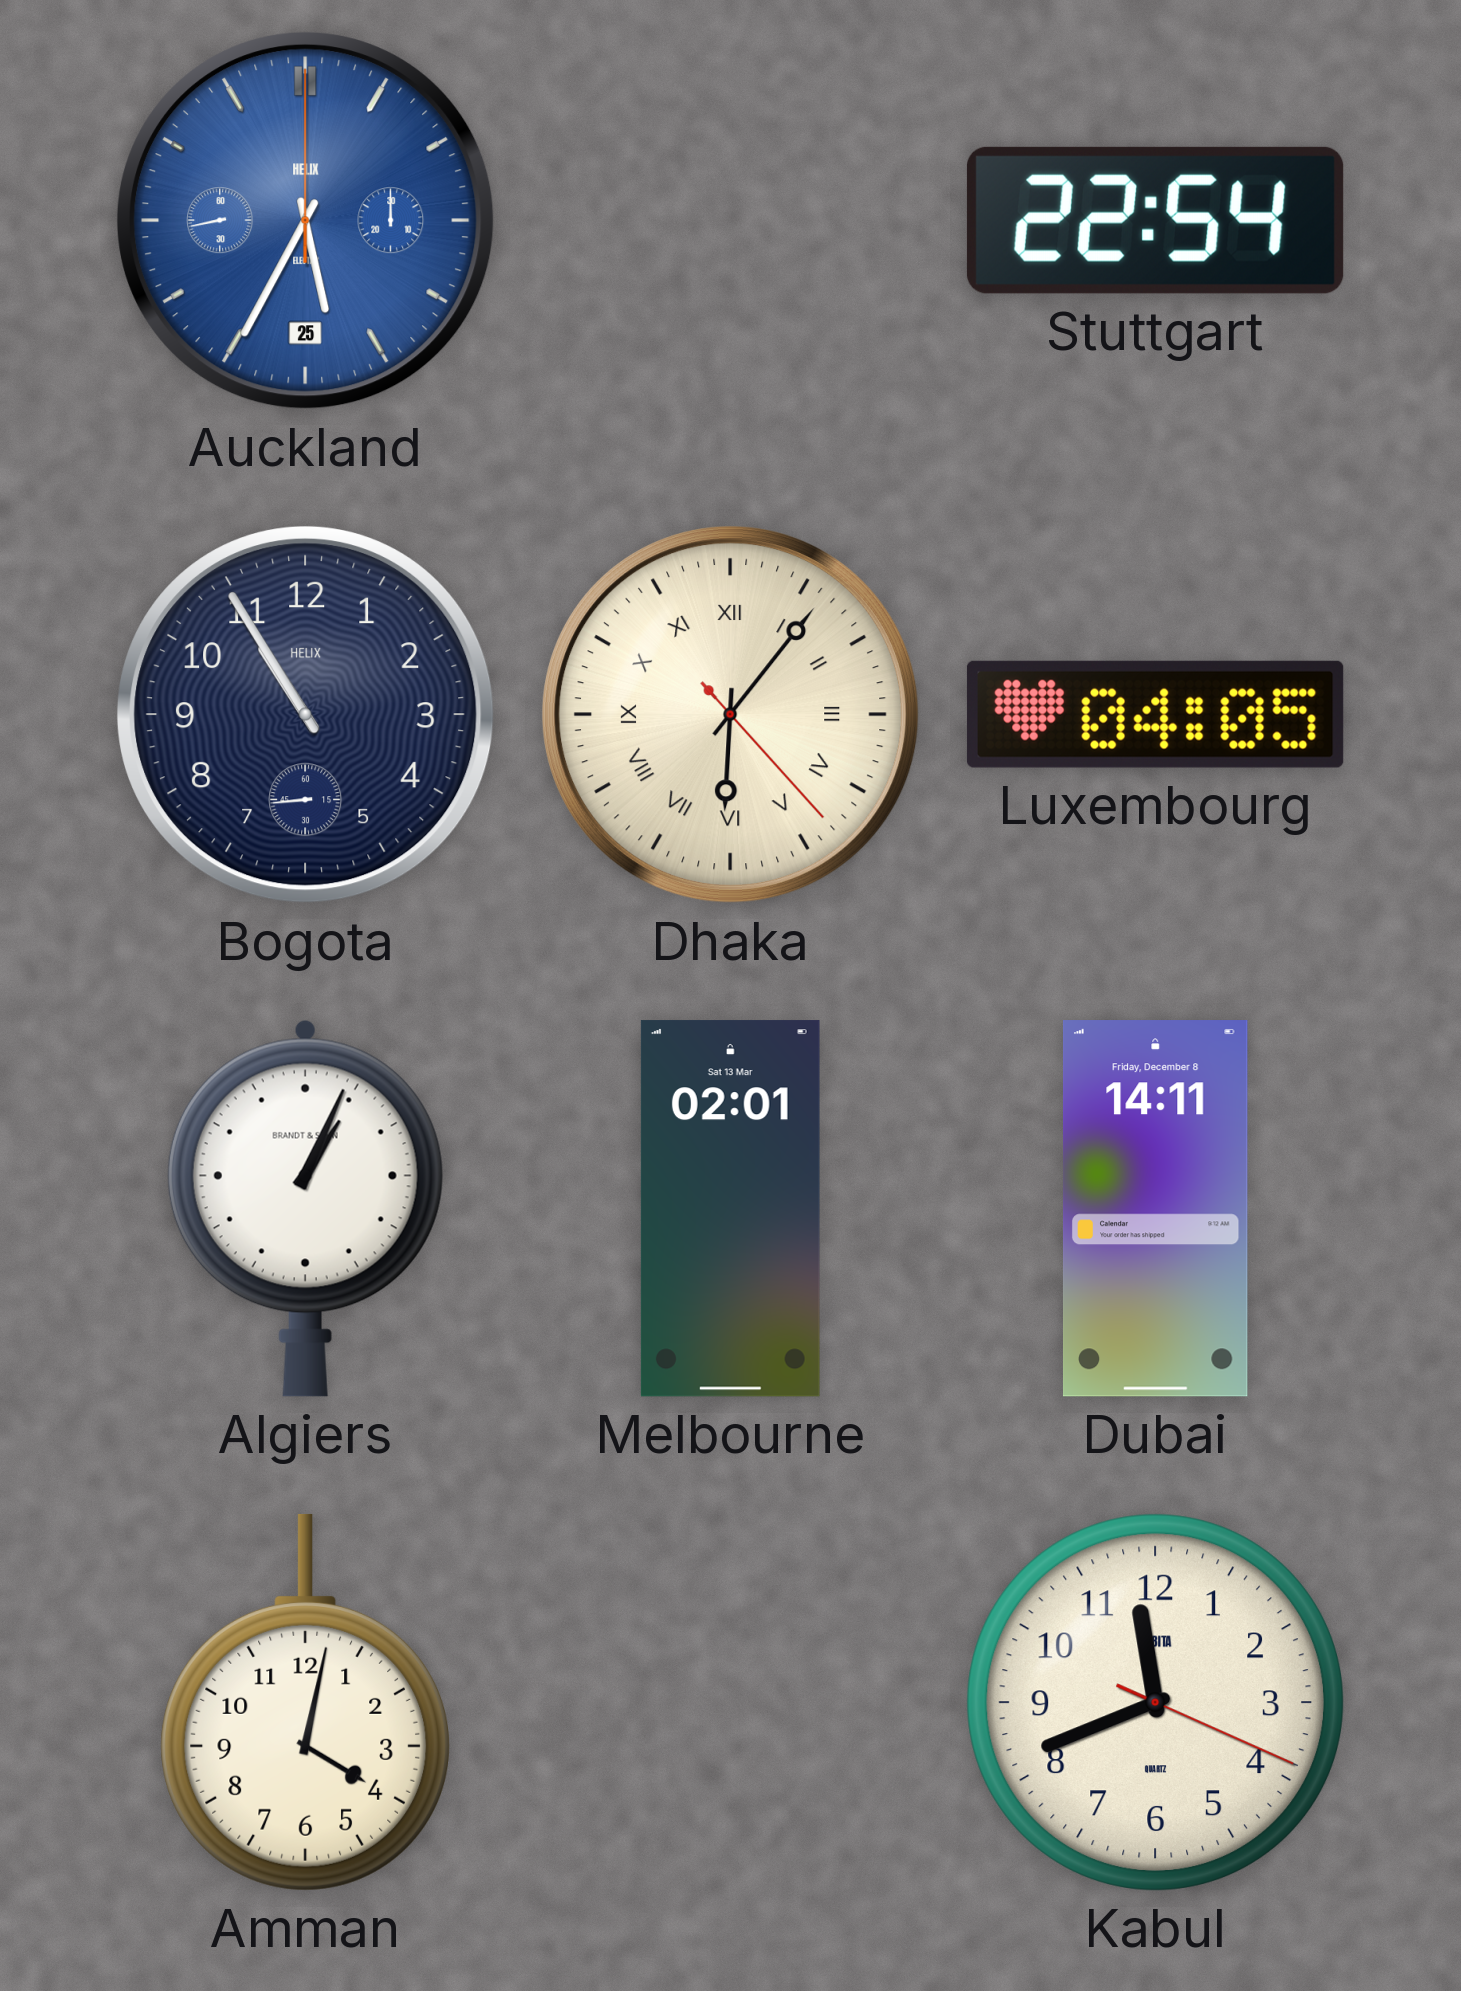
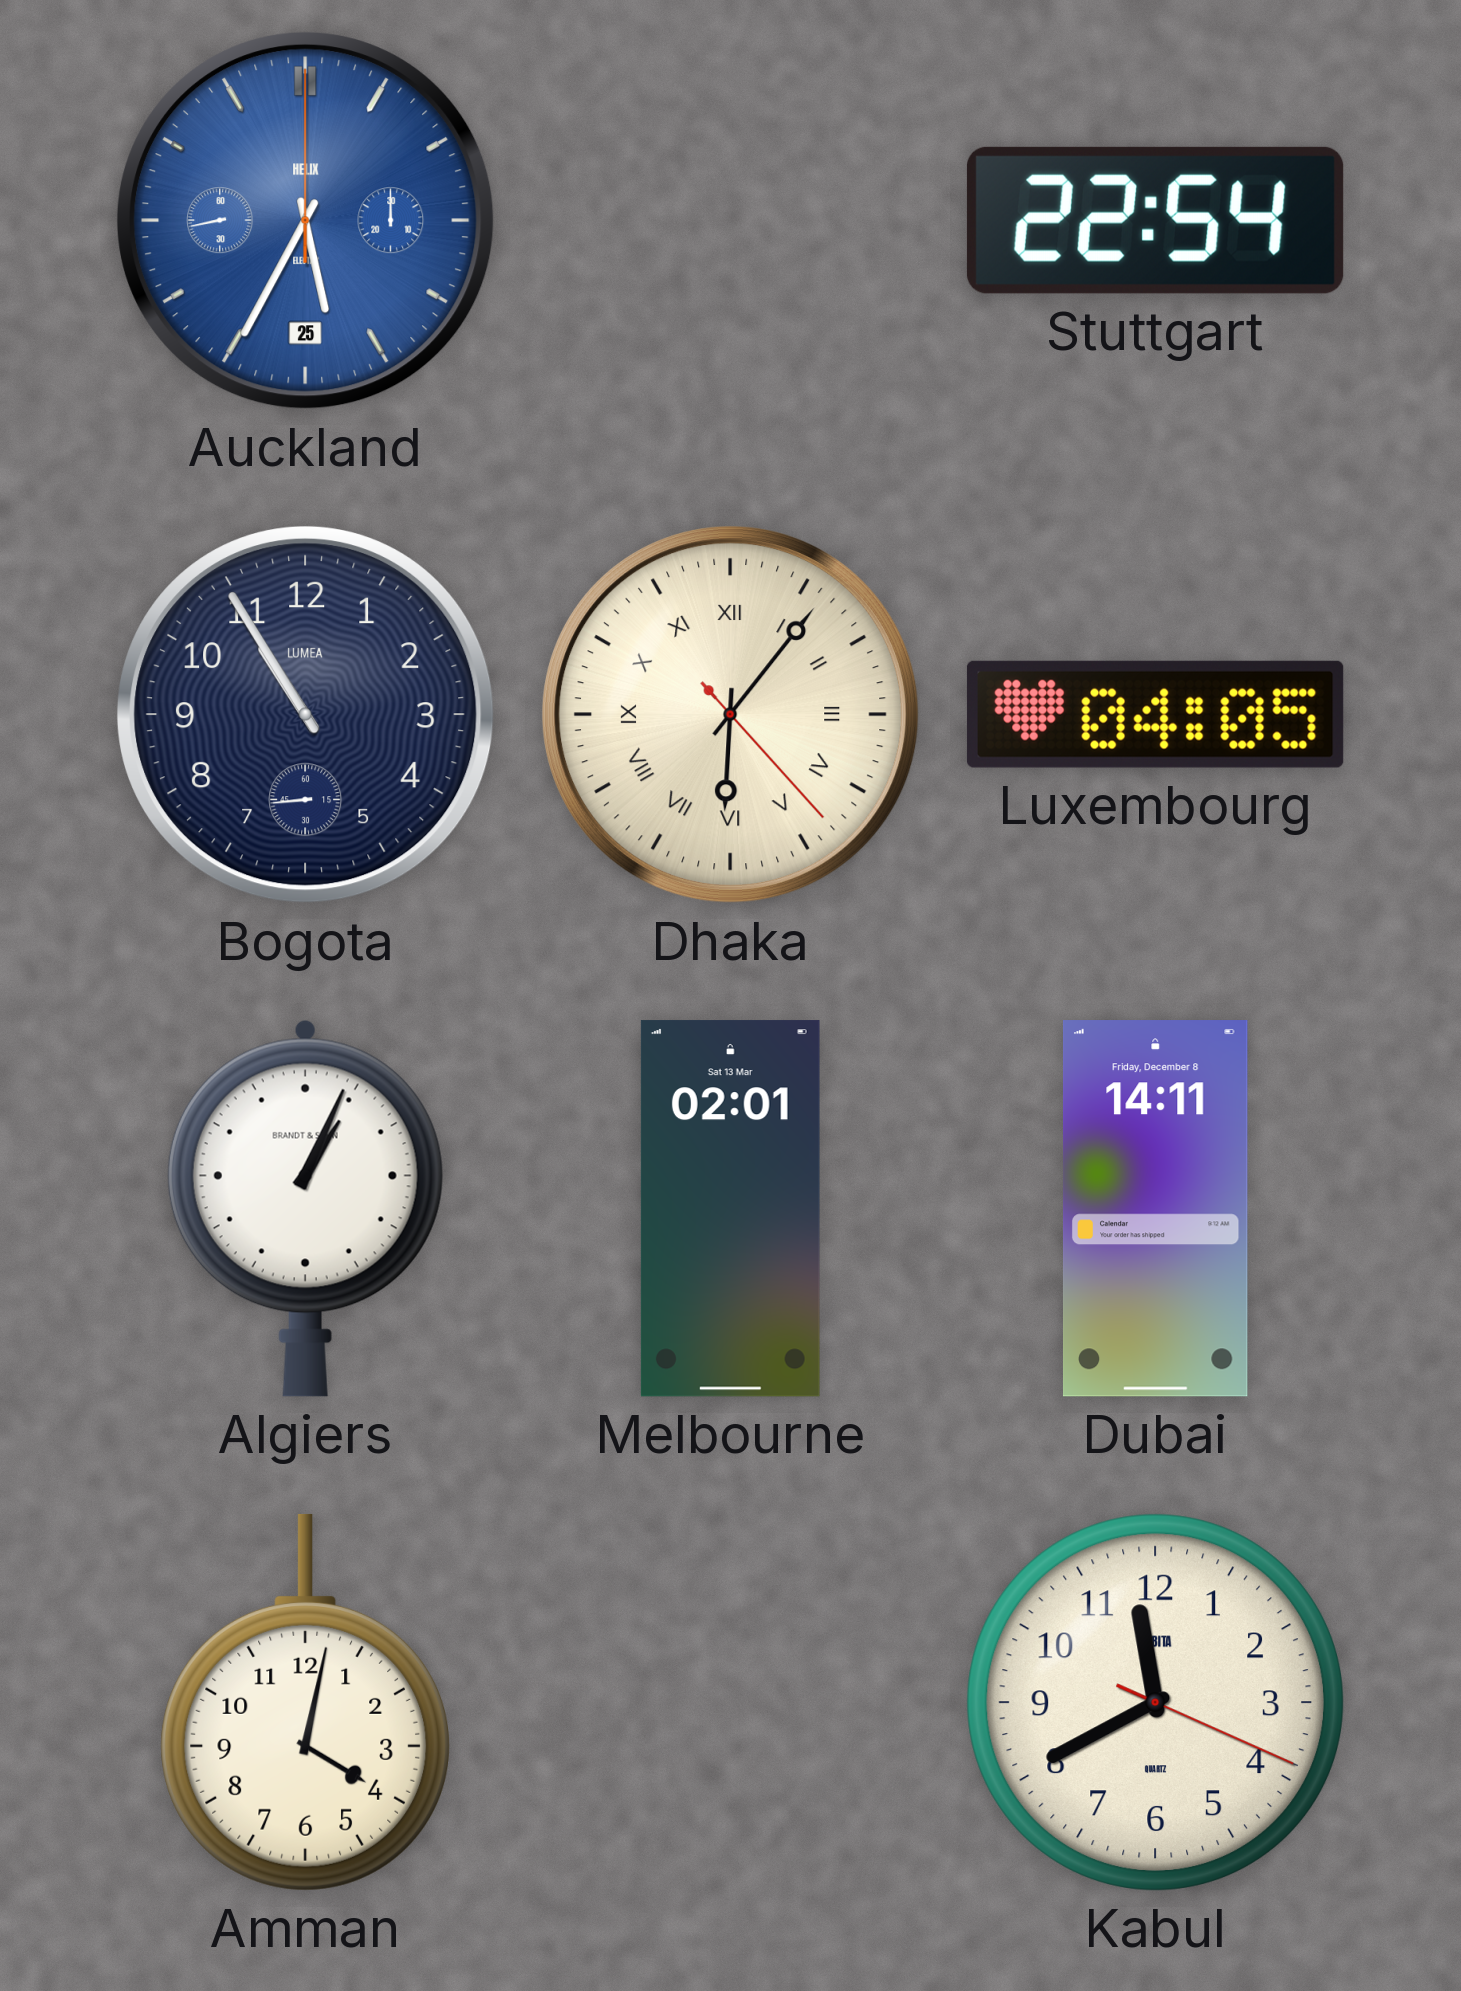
Bogota brand: HELIX -> LUMEA
Kabul: 11:41 -> 11:40
